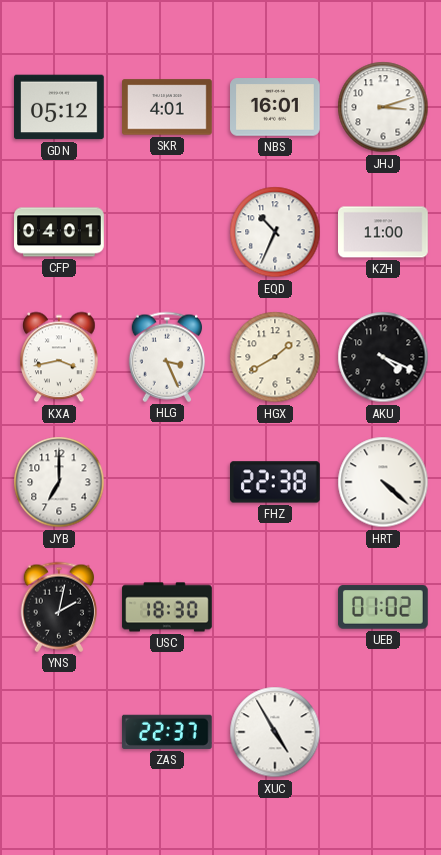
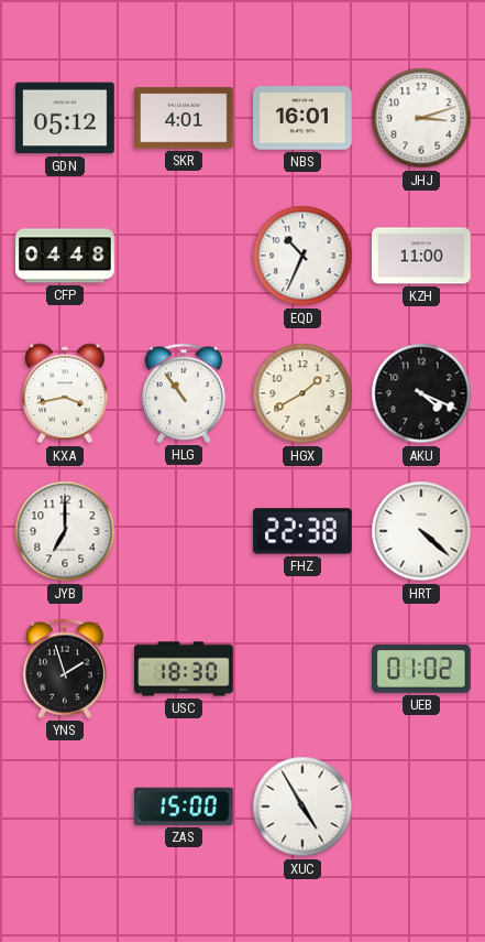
CFP: 04:01 -> 04:48
HLG: 3:26 -> 10:54
YNS: 2:02 -> 1:57
ZAS: 22:37 -> 15:00
